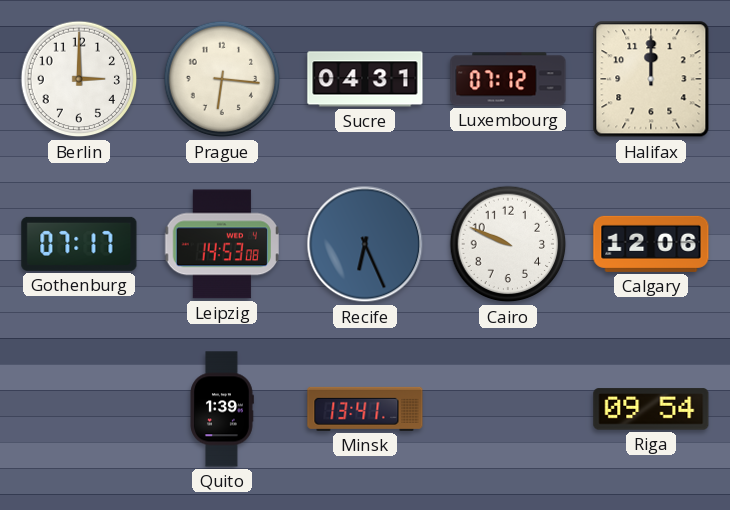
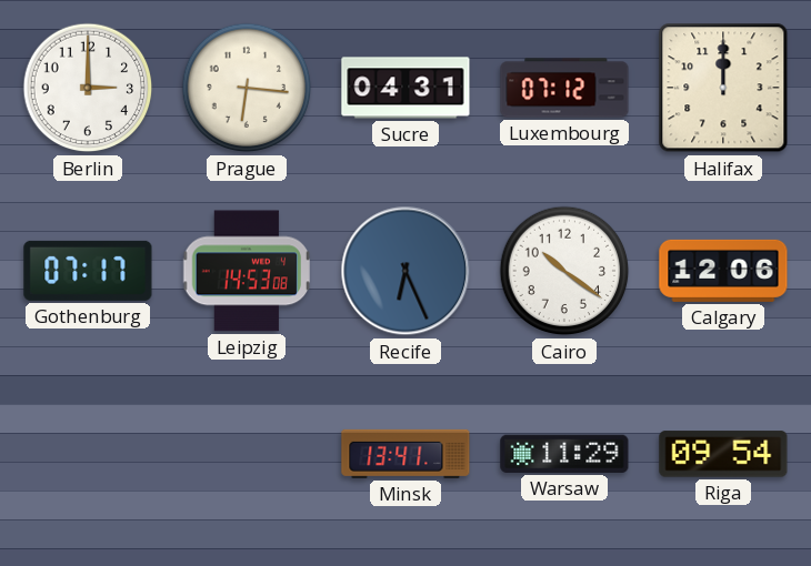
Cairo: 9:49 -> 10:21
Quito: 1:39 -> none
Warsaw: none -> 11:29
